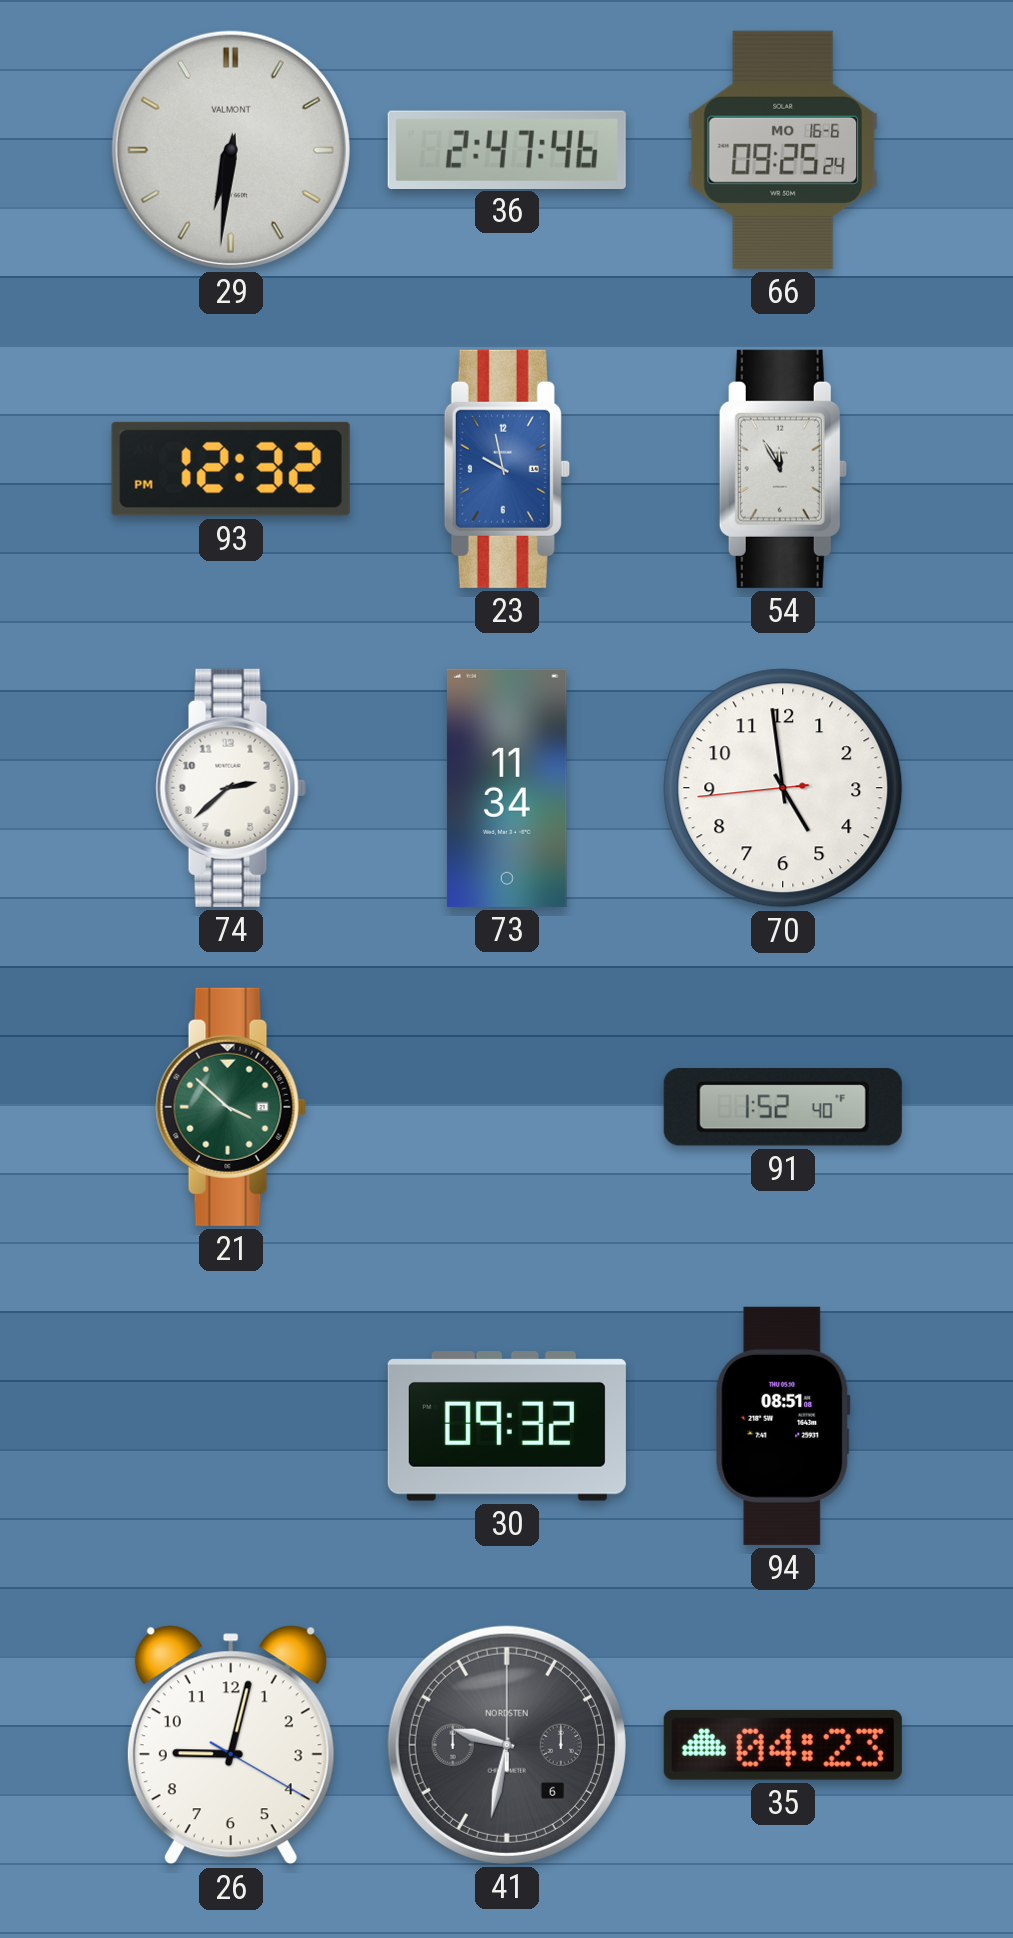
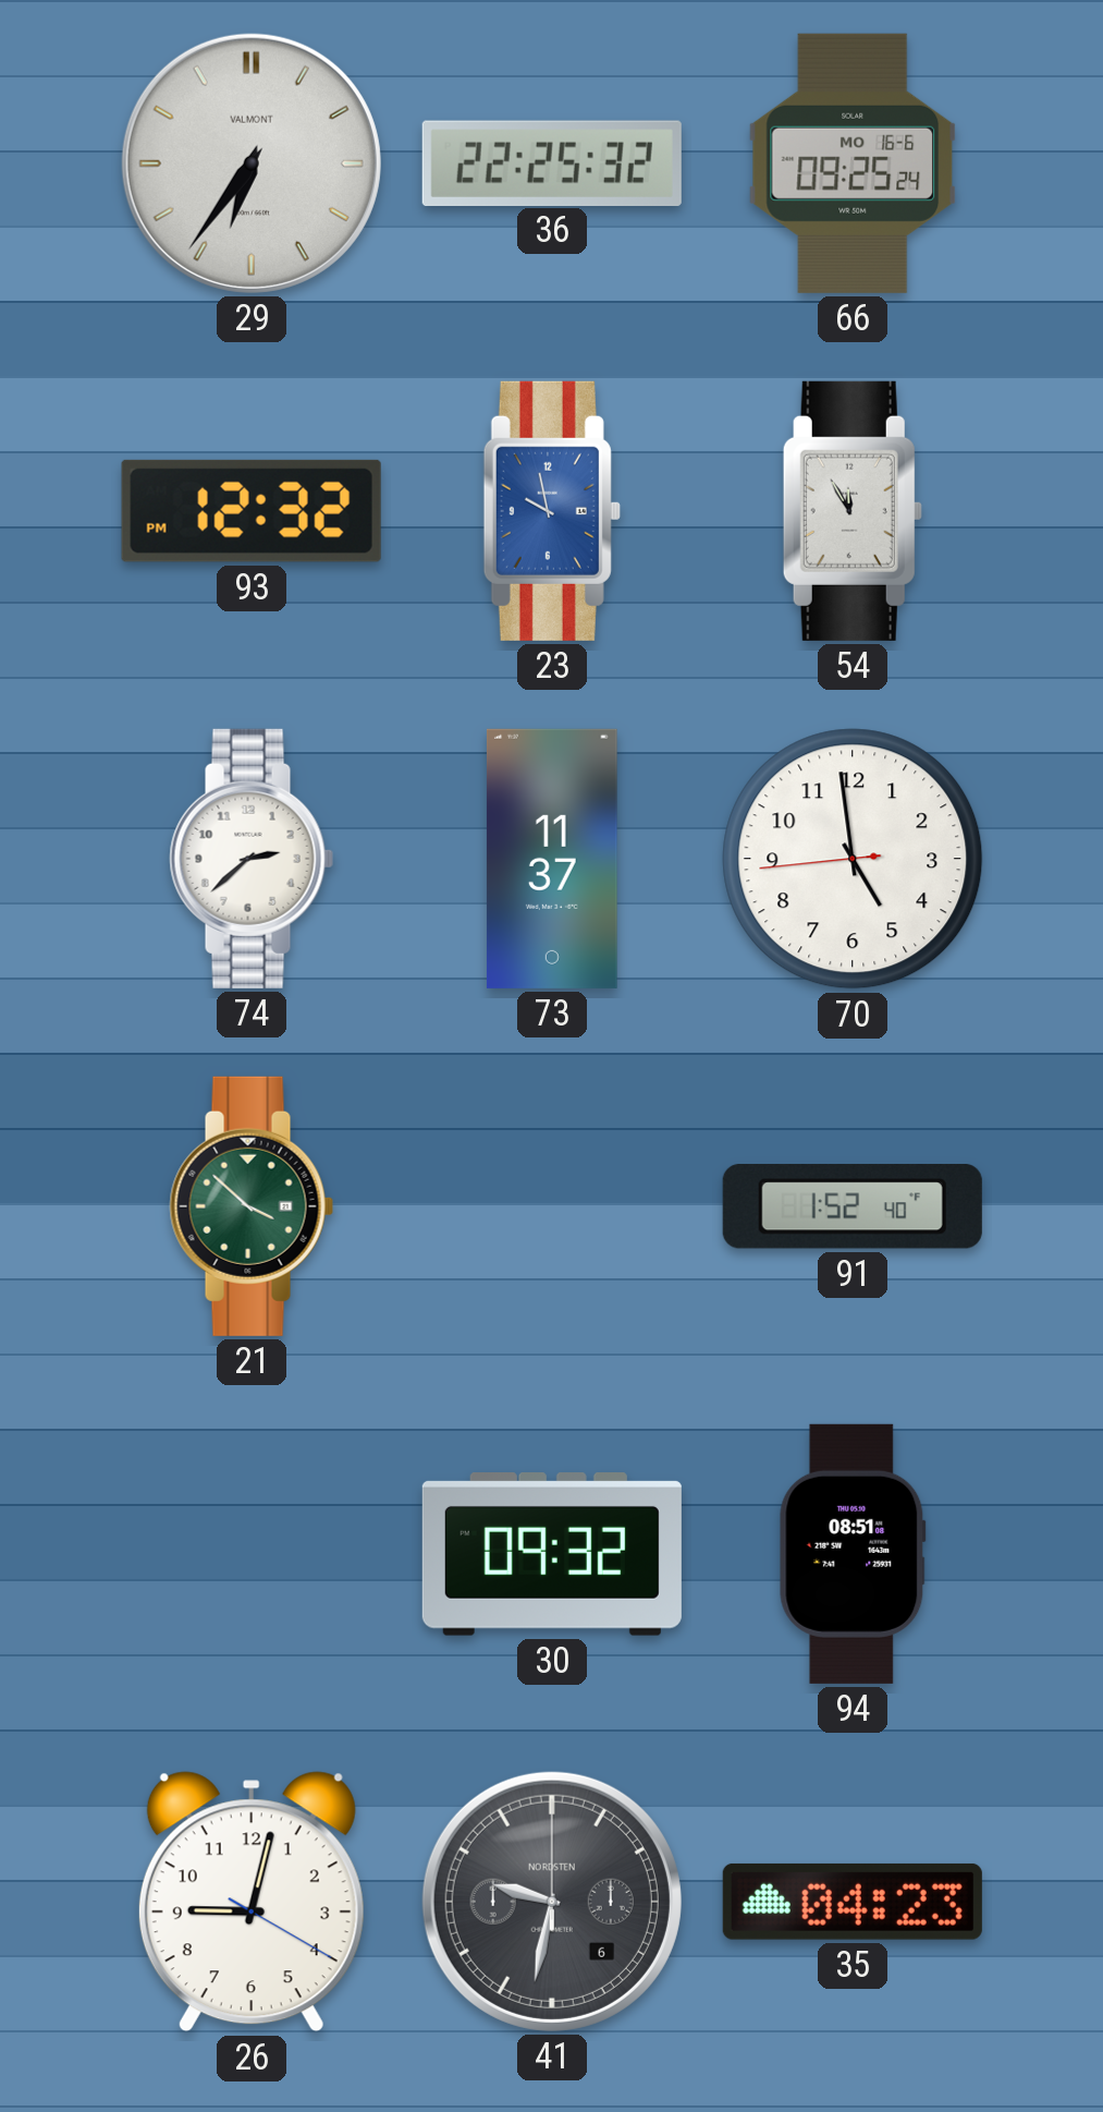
29: 6:31 -> 6:36
36: 2:47 -> 22:25
73: 11:34 -> 11:37
